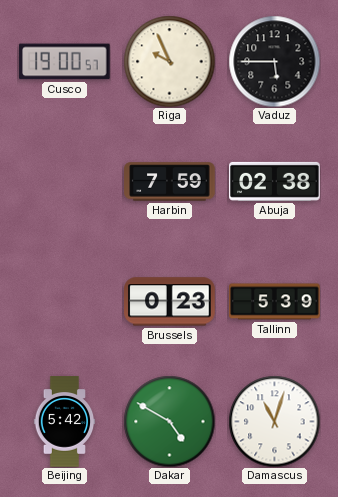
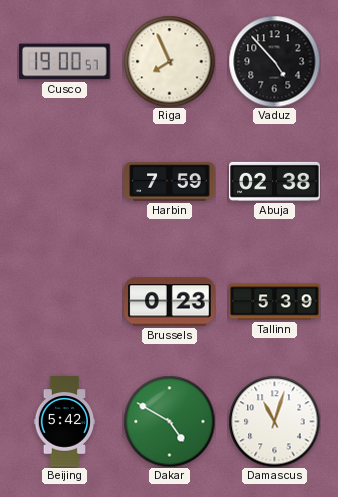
Riga: 9:56 -> 7:56
Vaduz: 5:45 -> 4:53
